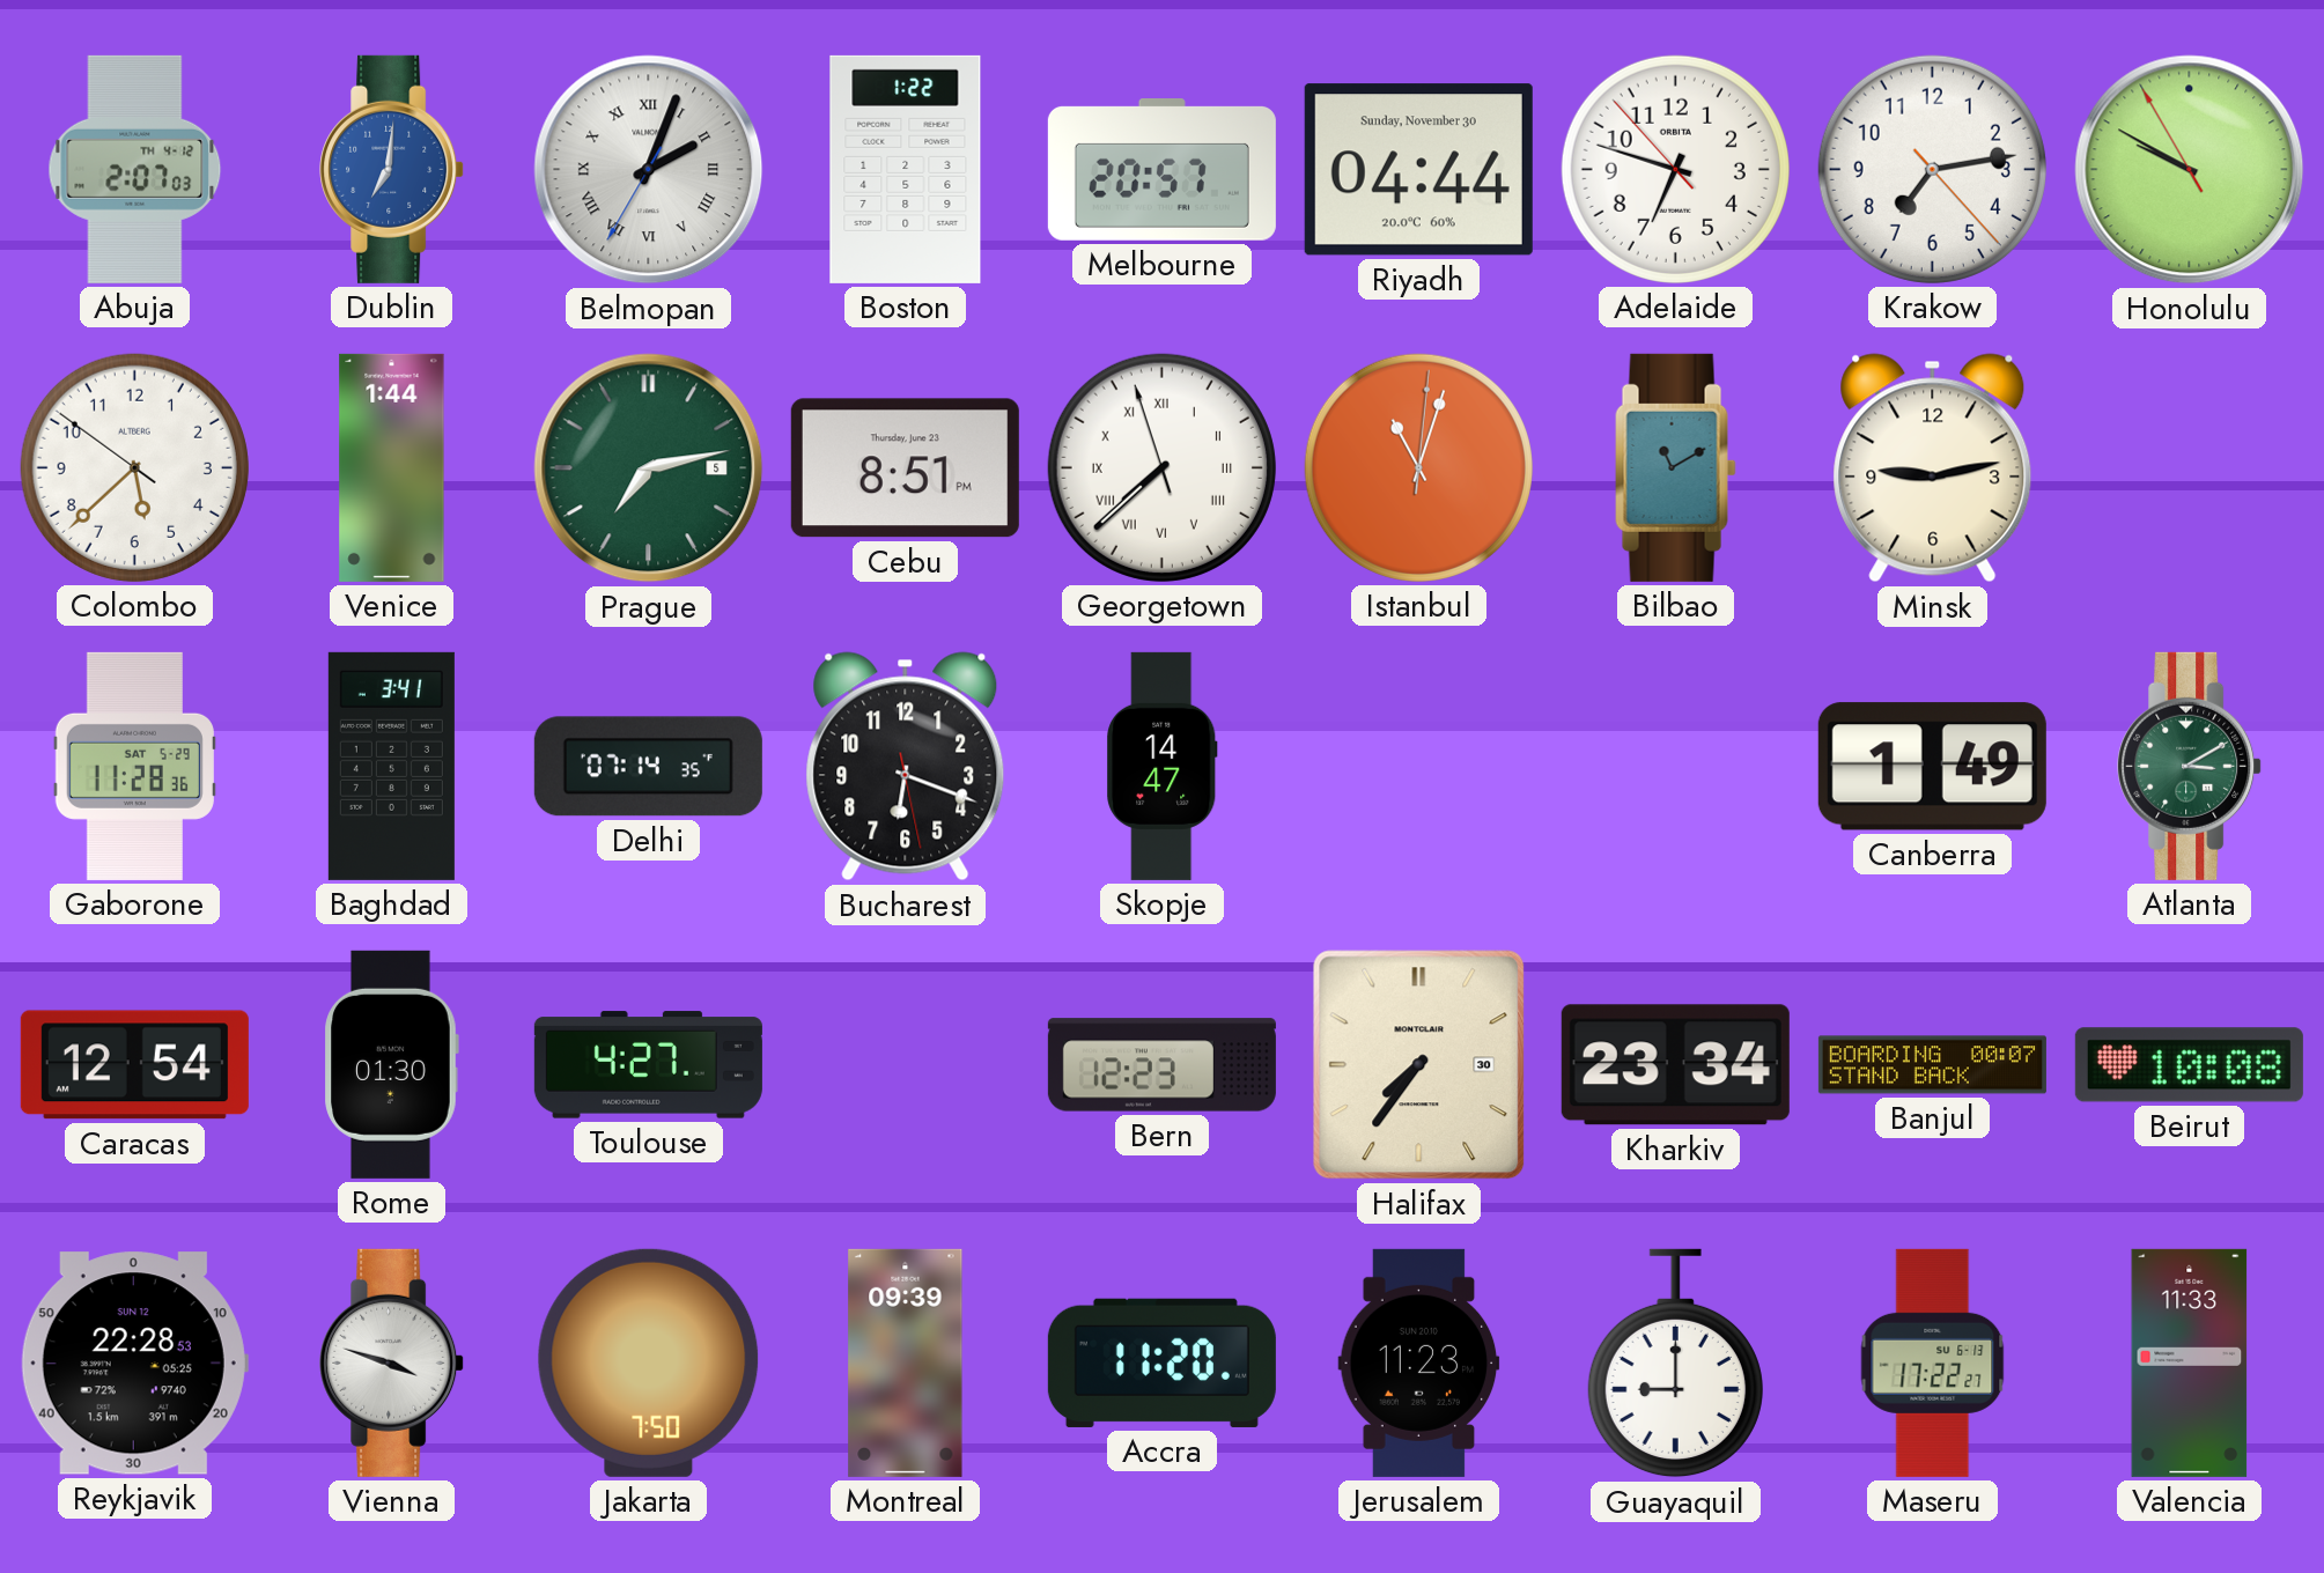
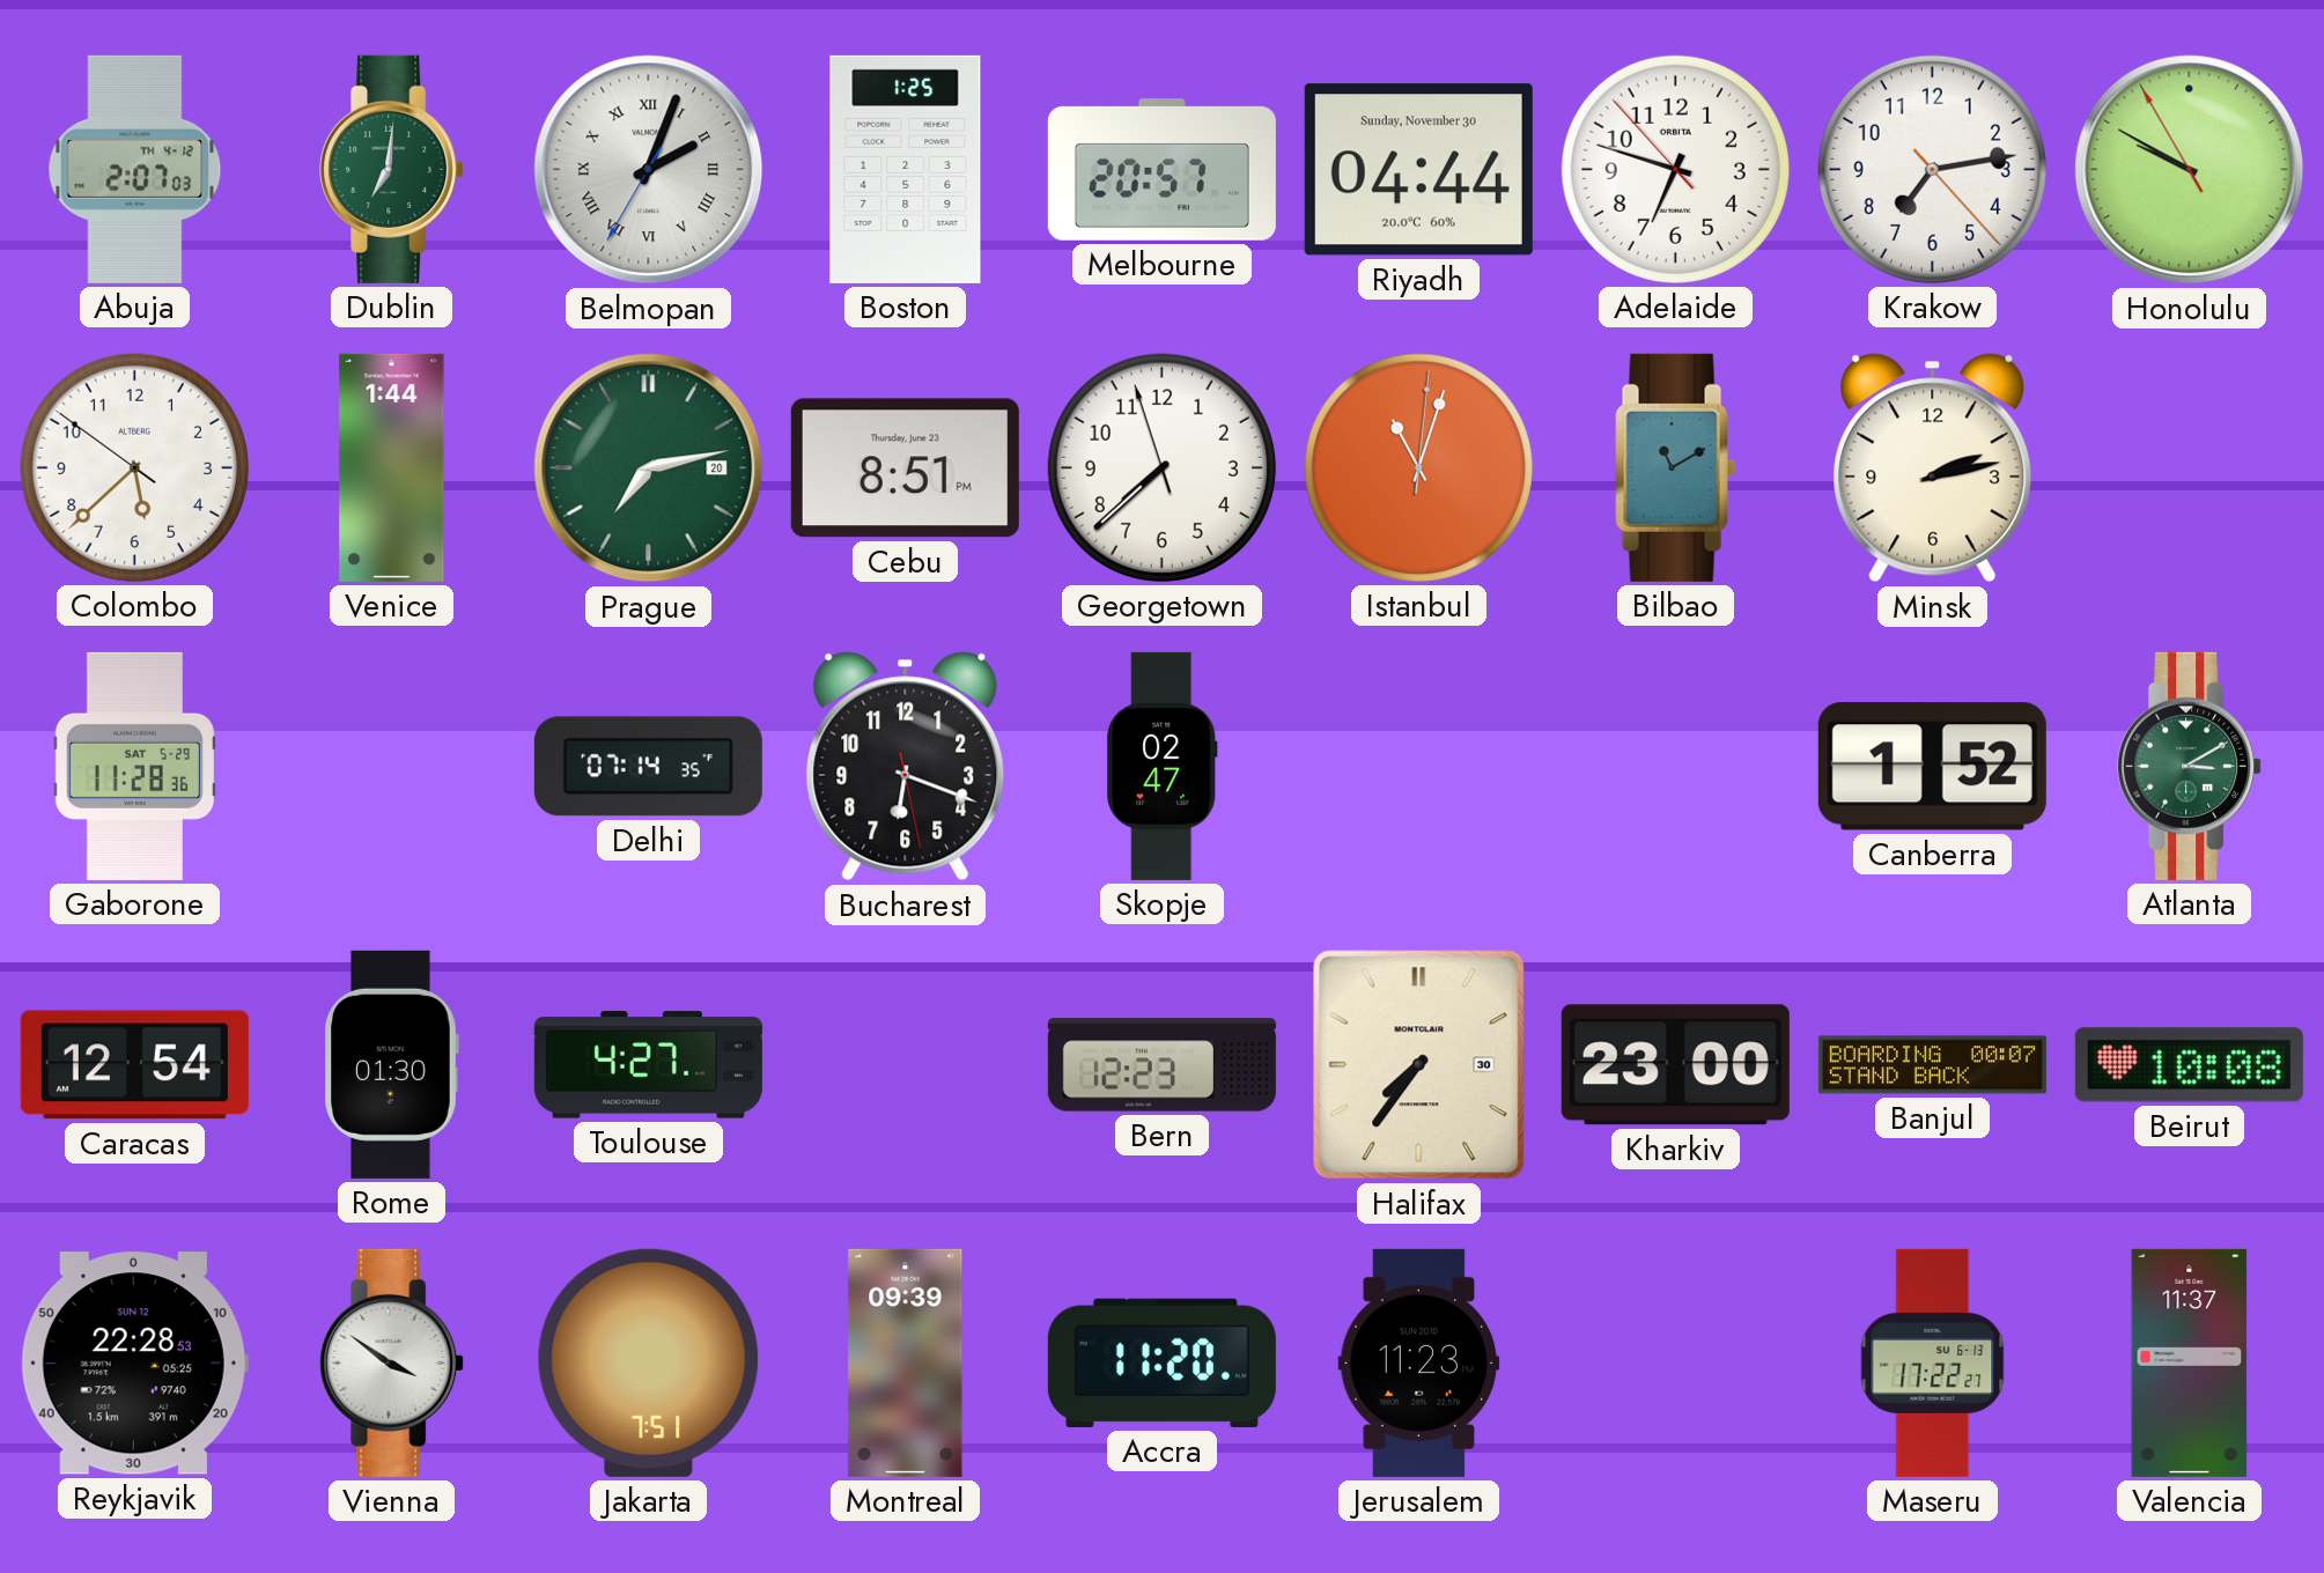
Dublin dial: blue -> green
Boston: 1:22 -> 1:25
Prague date: 5 -> 20
Georgetown numerals: Roman -> Arabic
Minsk: 9:13 -> 2:13
Baghdad: 3:41 -> none
Skopje: 14:47 -> 02:47
Canberra: 1:49 -> 1:52
Kharkiv: 23:34 -> 23:00
Vienna: 3:48 -> 3:51
Jakarta: 7:50 -> 7:51
Guayaquil: 9:00 -> none
Valencia: 11:33 -> 11:37
